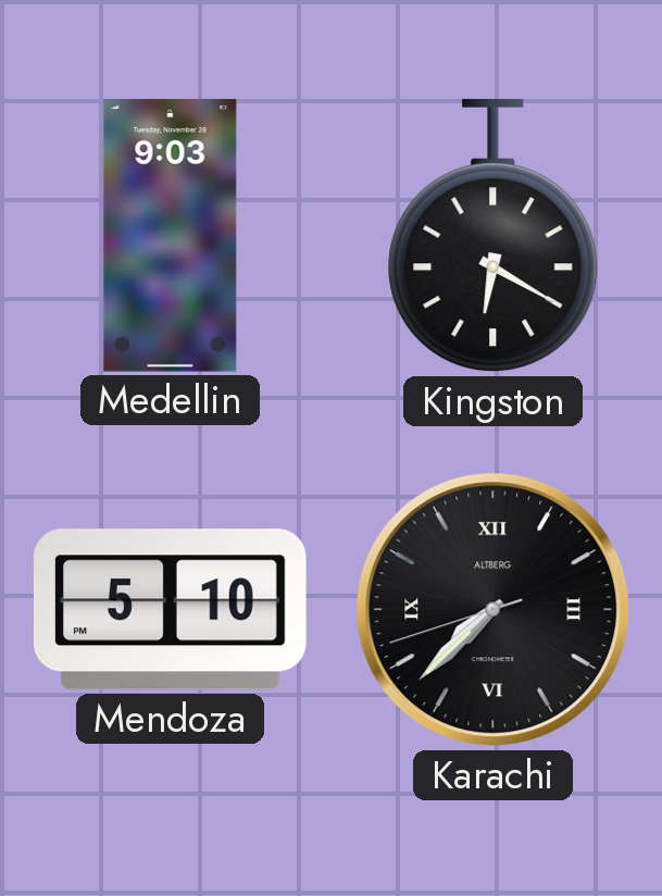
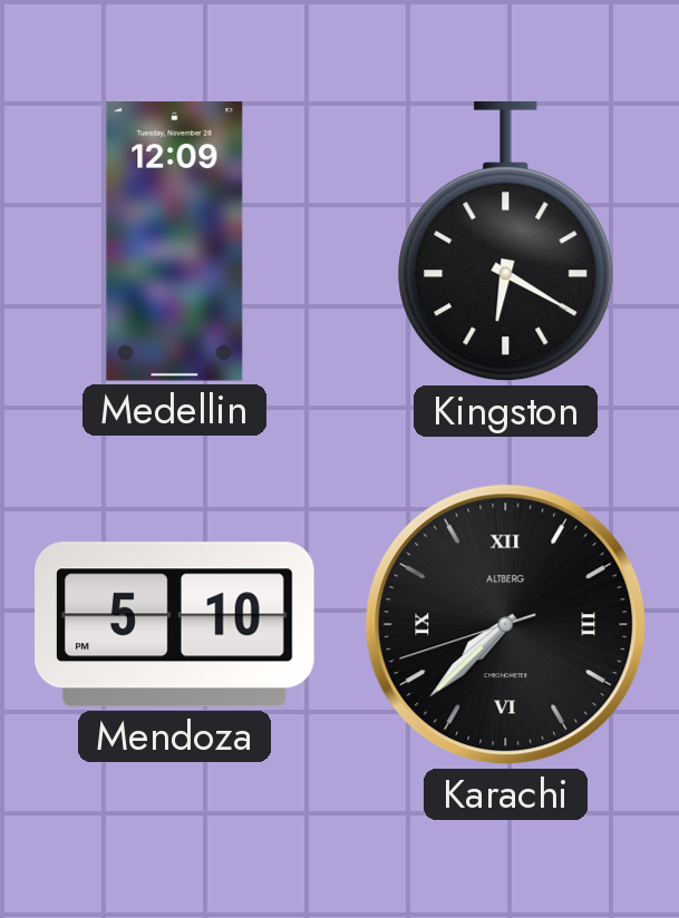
Medellin: 9:03 -> 12:09
